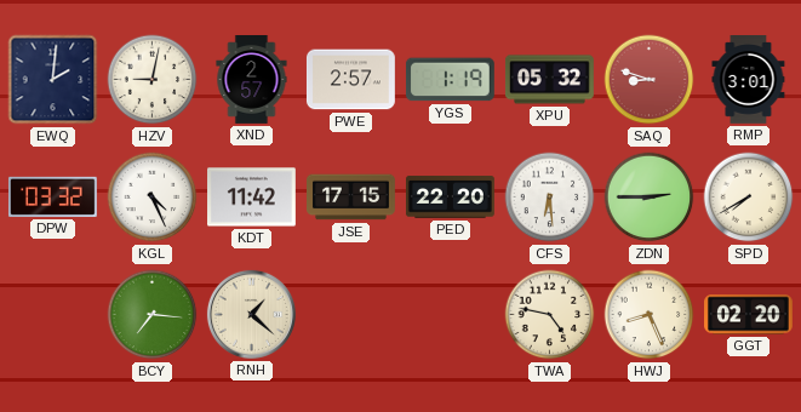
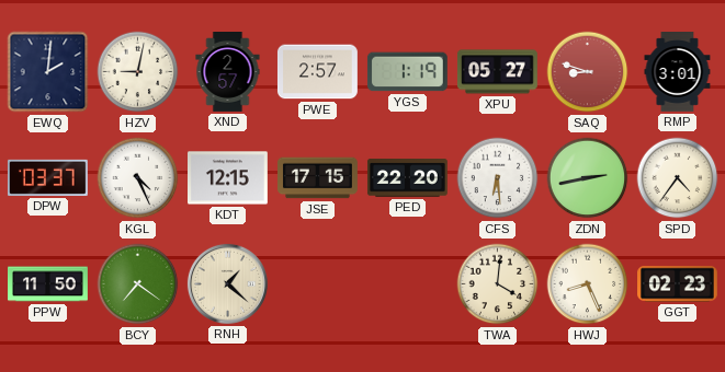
XPU: 05:32 -> 05:27
DPW: 03:32 -> 03:37
KDT: 11:42 -> 12:15
ZDN: 2:45 -> 2:43
SPD: 7:40 -> 4:36
PPW: none -> 11:50
BCY: 7:16 -> 7:21
TWA: 4:47 -> 4:01
GGT: 02:20 -> 02:23
